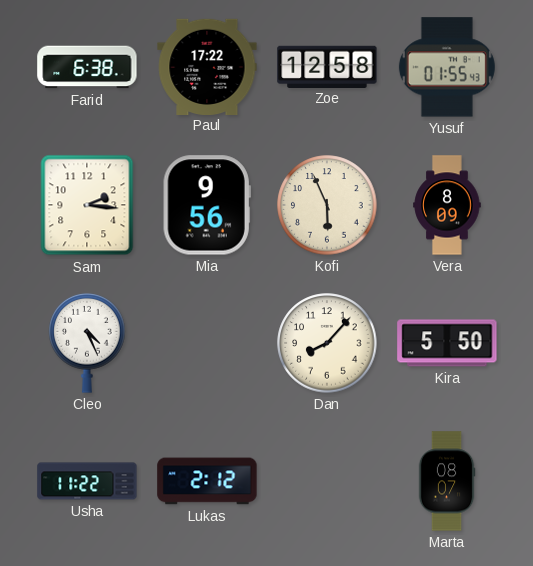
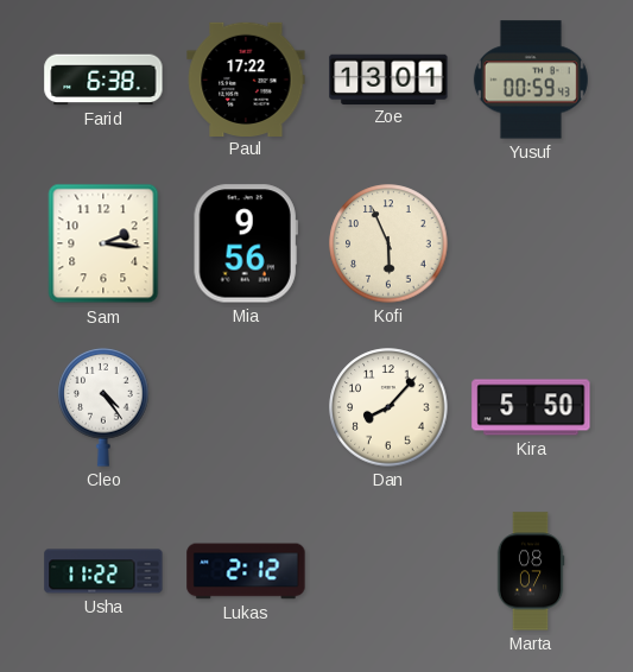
Zoe: 12:58 -> 13:01
Yusuf: 01:55 -> 00:59
Vera: 8:09 -> none
Cleo: 4:26 -> 4:24
